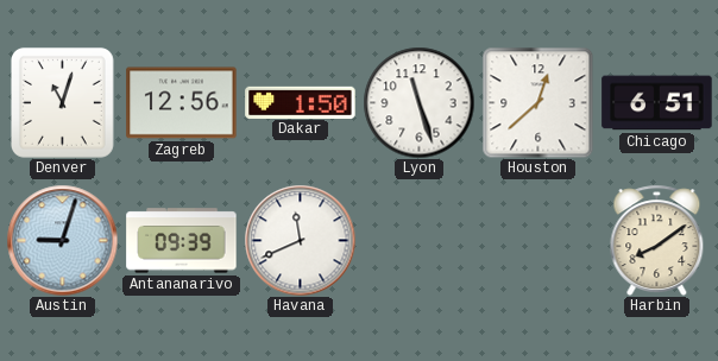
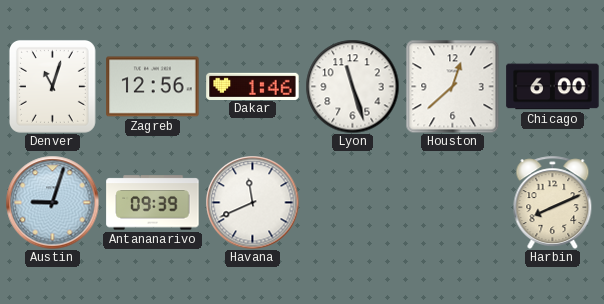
Dakar: 1:50 -> 1:46
Chicago: 6:51 -> 6:00
Harbin: 8:09 -> 8:11
